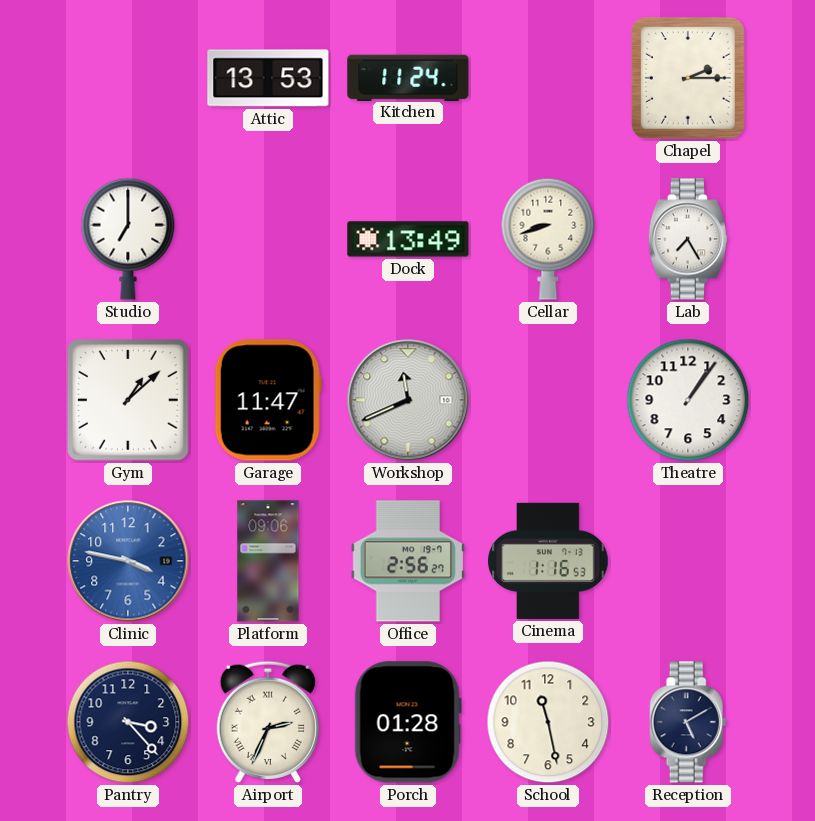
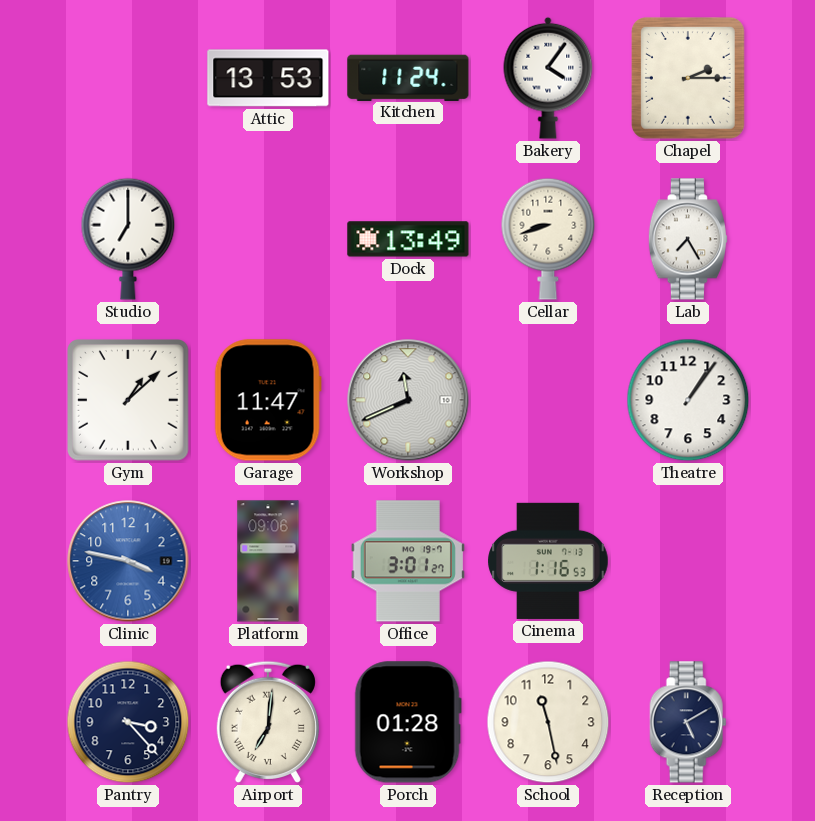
Bakery: none -> 4:06
Office: 2:56 -> 3:01
Airport: 2:34 -> 7:01
